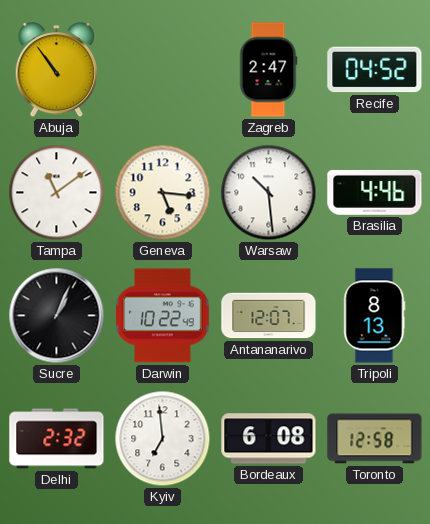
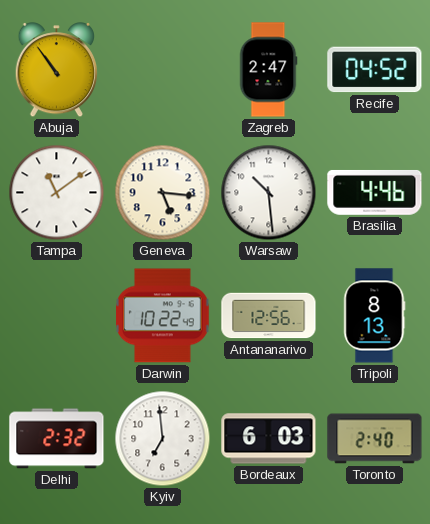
Sucre: 1:04 -> none
Antananarivo: 12:07 -> 12:56
Bordeaux: 6:08 -> 6:03
Toronto: 12:58 -> 2:40
